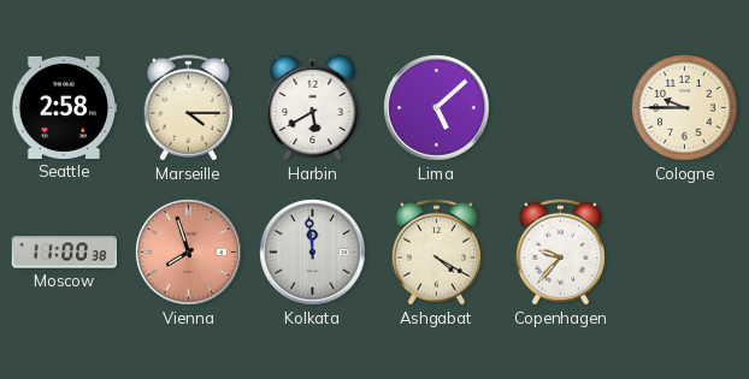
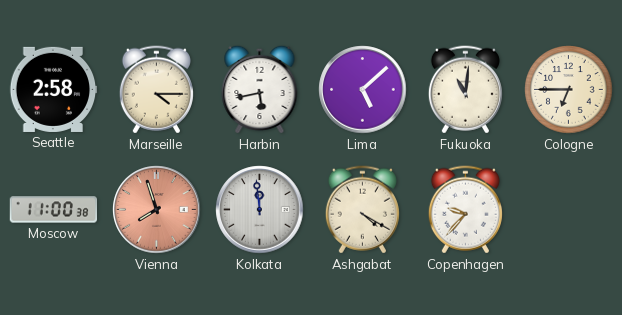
Harbin: 5:40 -> 5:43
Fukuoka: none -> 11:01
Cologne: 9:45 -> 6:45
